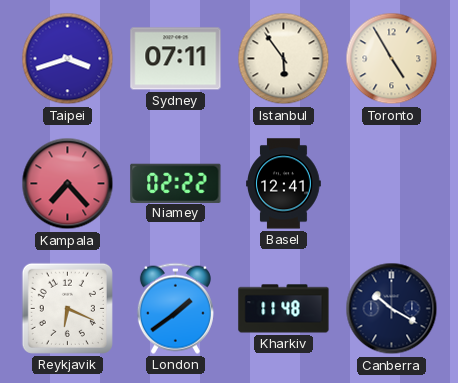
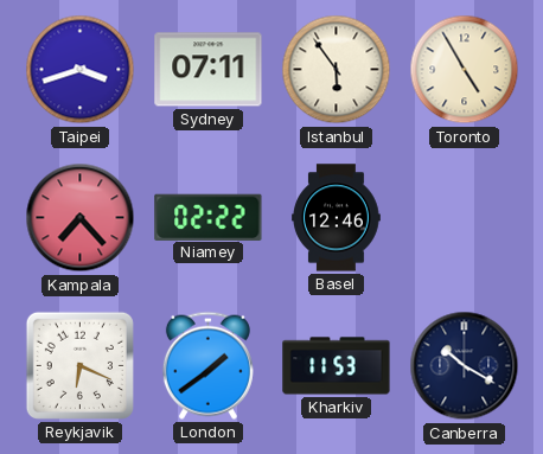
Basel: 12:41 -> 12:46
Kharkiv: 11:48 -> 11:53
